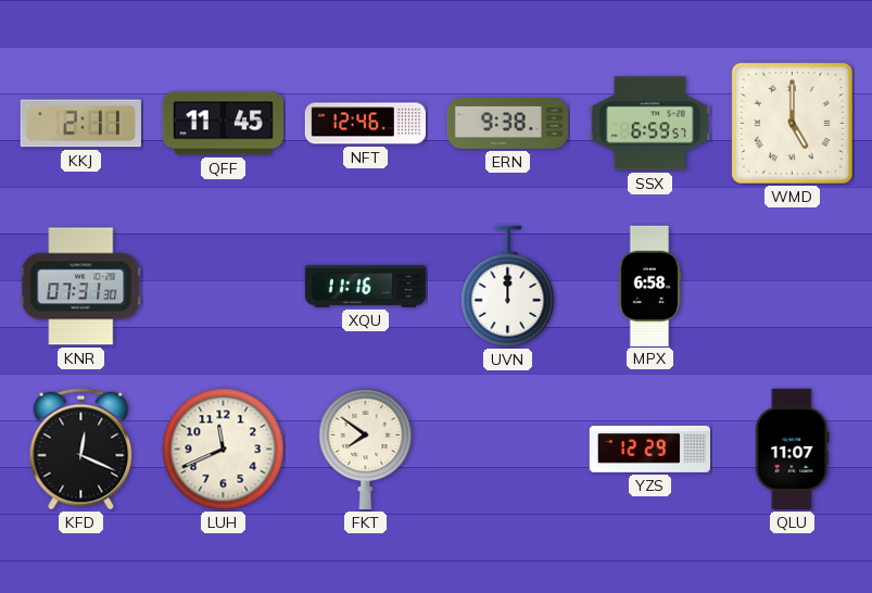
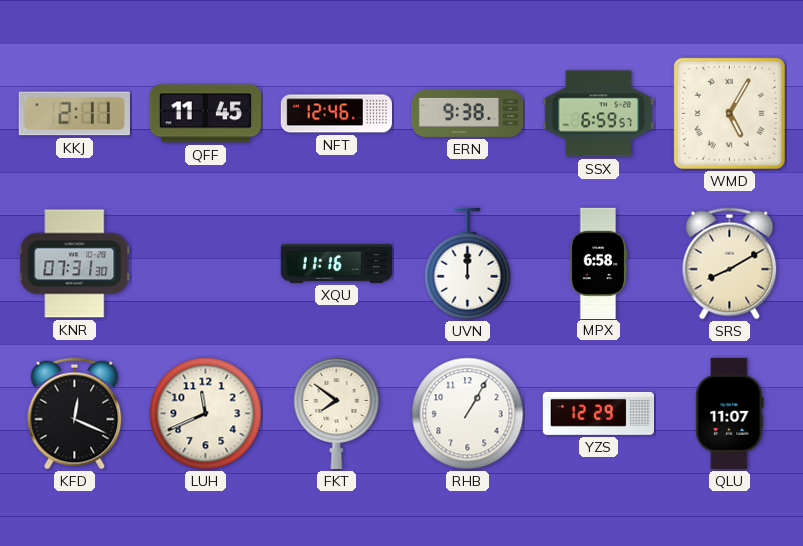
WMD: 5:00 -> 5:05
SRS: none -> 8:10
RHB: none -> 1:05
